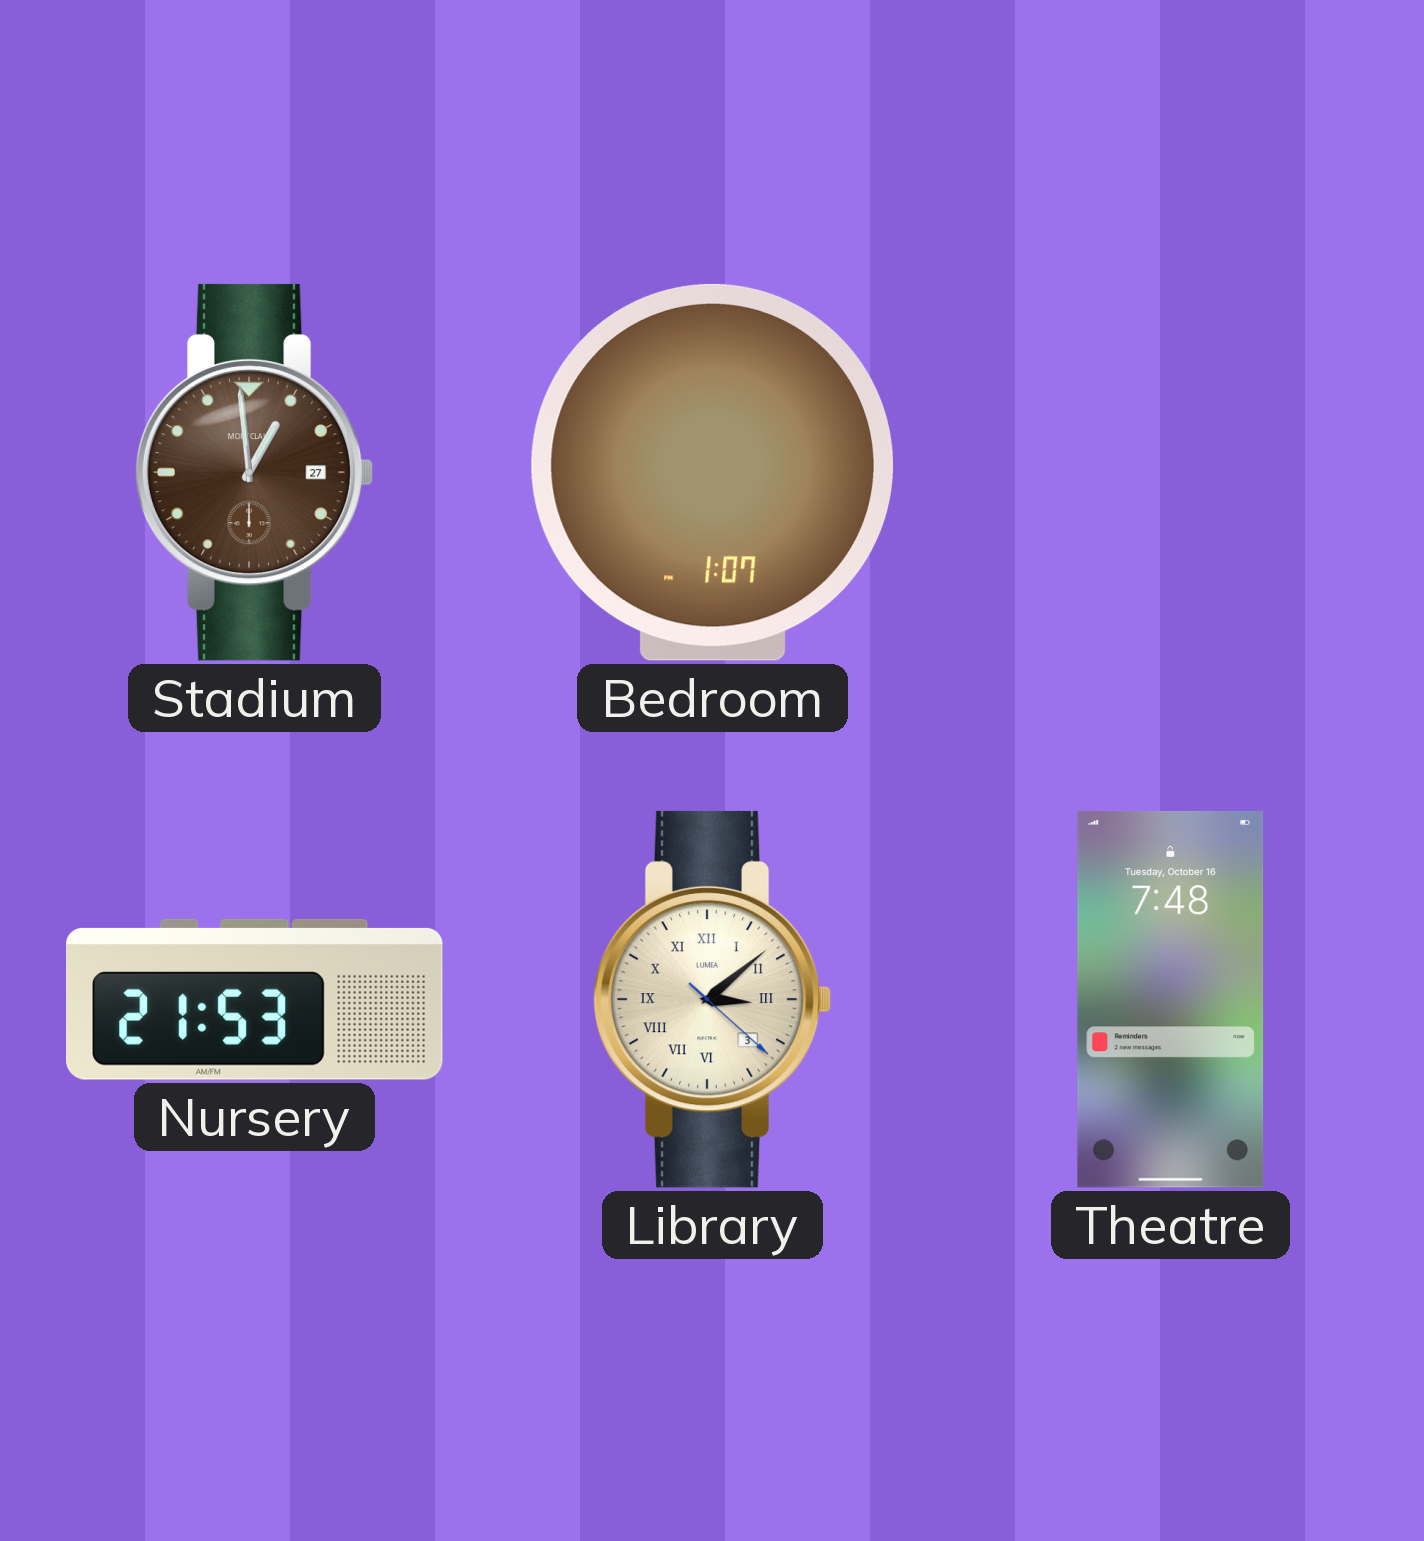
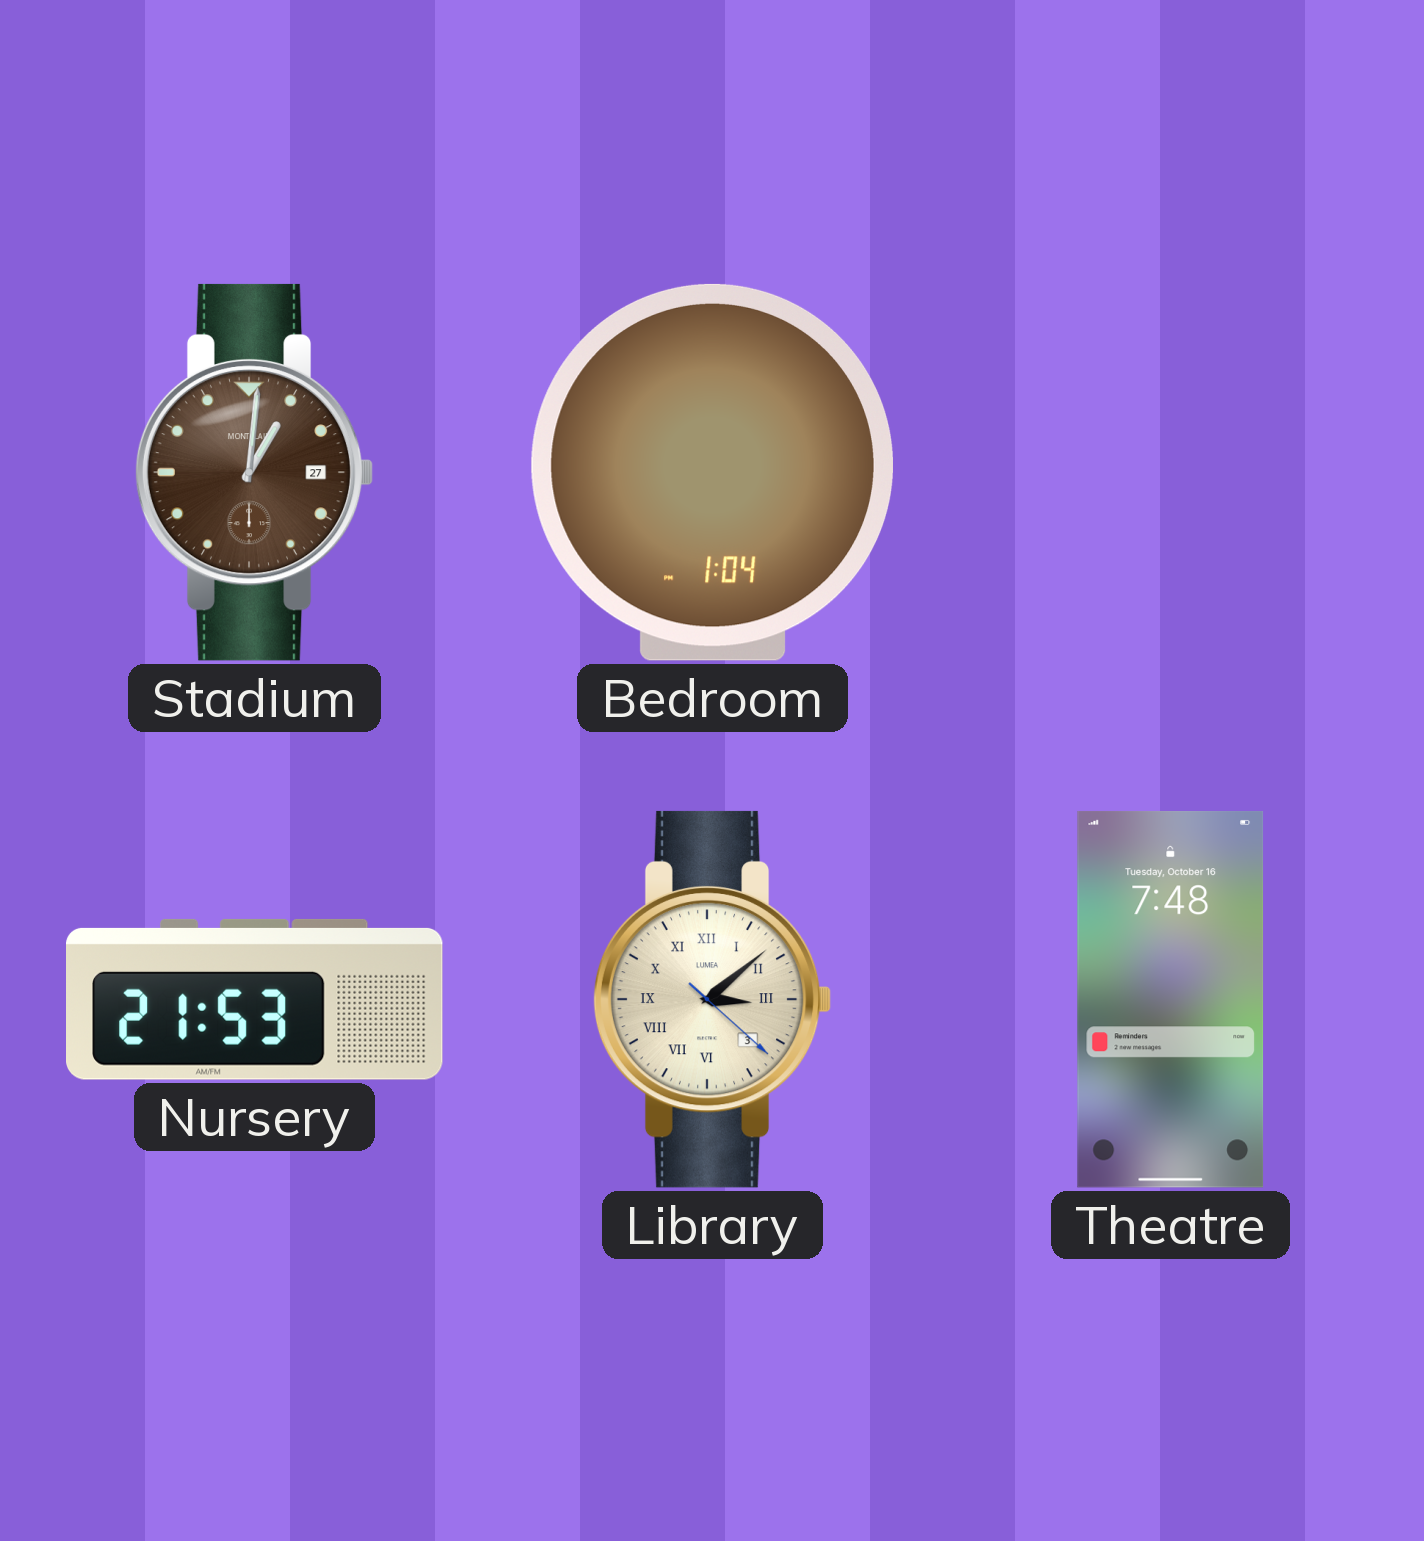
Stadium: 12:59 -> 1:01
Bedroom: 1:07 -> 1:04
